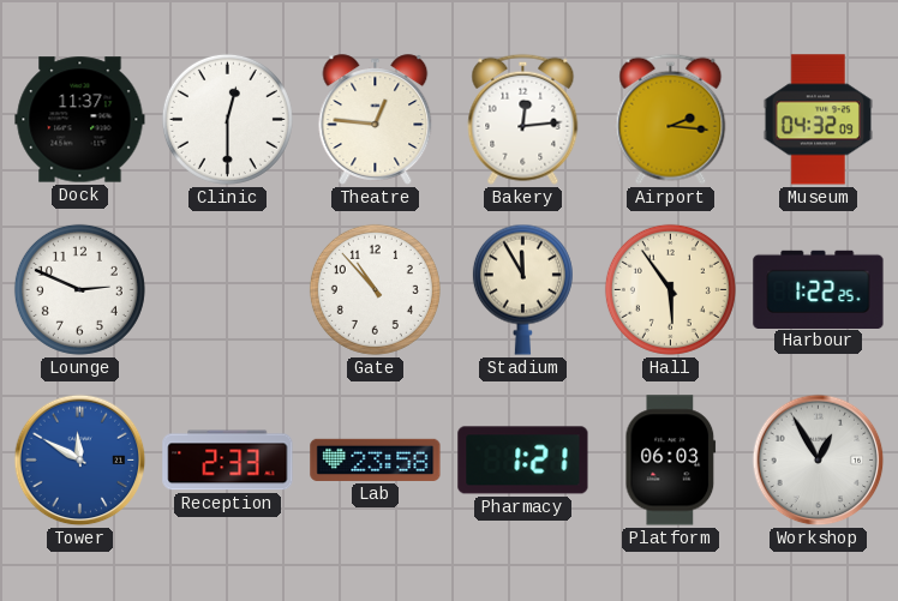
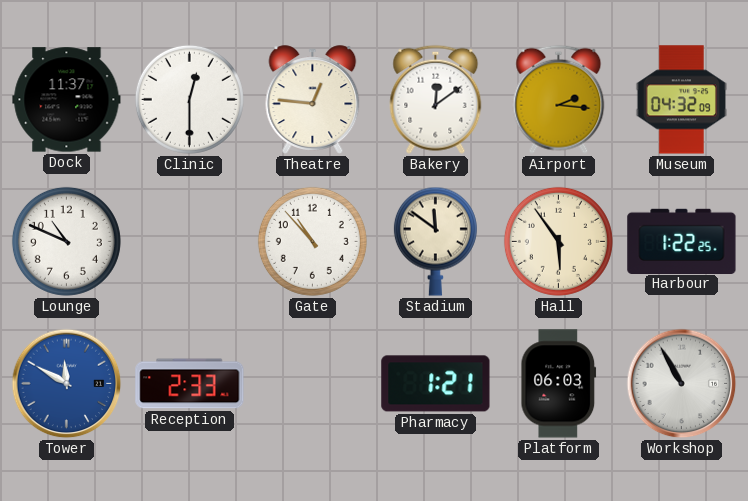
Bakery: 12:14 -> 12:09
Lounge: 2:49 -> 10:49
Stadium: 11:55 -> 11:51
Lab: 23:58 -> none
Workshop: 12:55 -> 10:55
